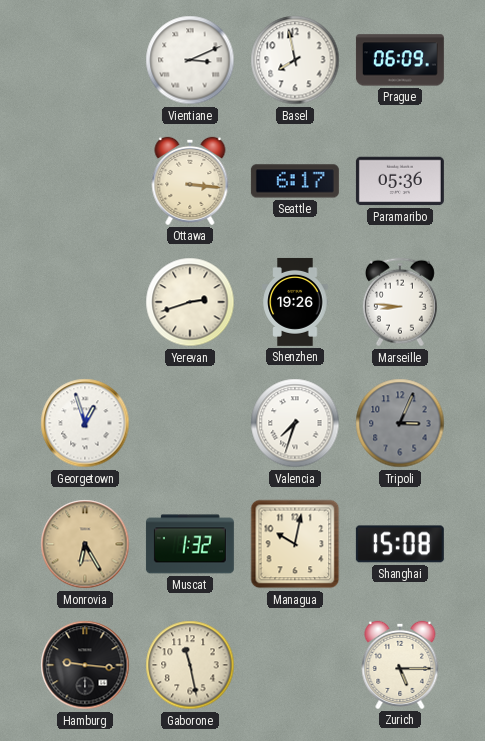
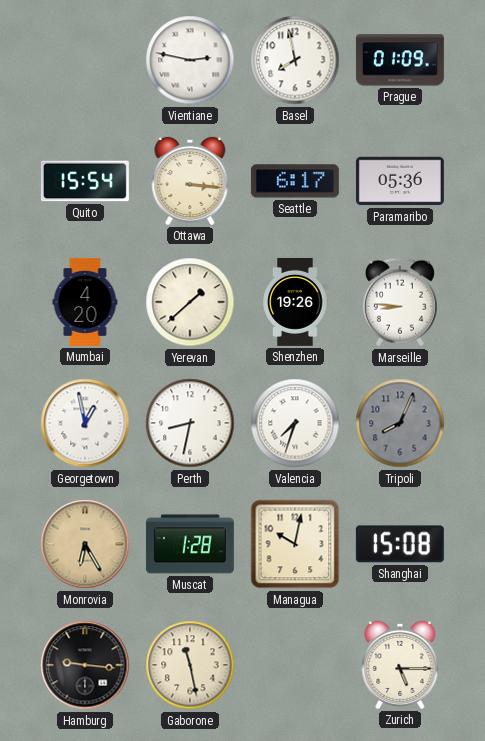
Vientiane: 3:11 -> 2:47
Prague: 06:09 -> 01:09
Quito: none -> 15:54
Mumbai: none -> 4:20
Yerevan: 2:42 -> 1:38
Georgetown: 12:57 -> 12:58
Perth: none -> 8:32
Tripoli: 3:04 -> 8:04
Muscat: 1:32 -> 1:28
